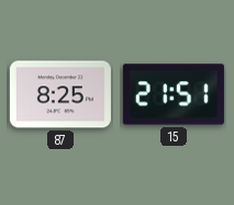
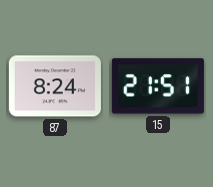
87: 8:25 -> 8:24
